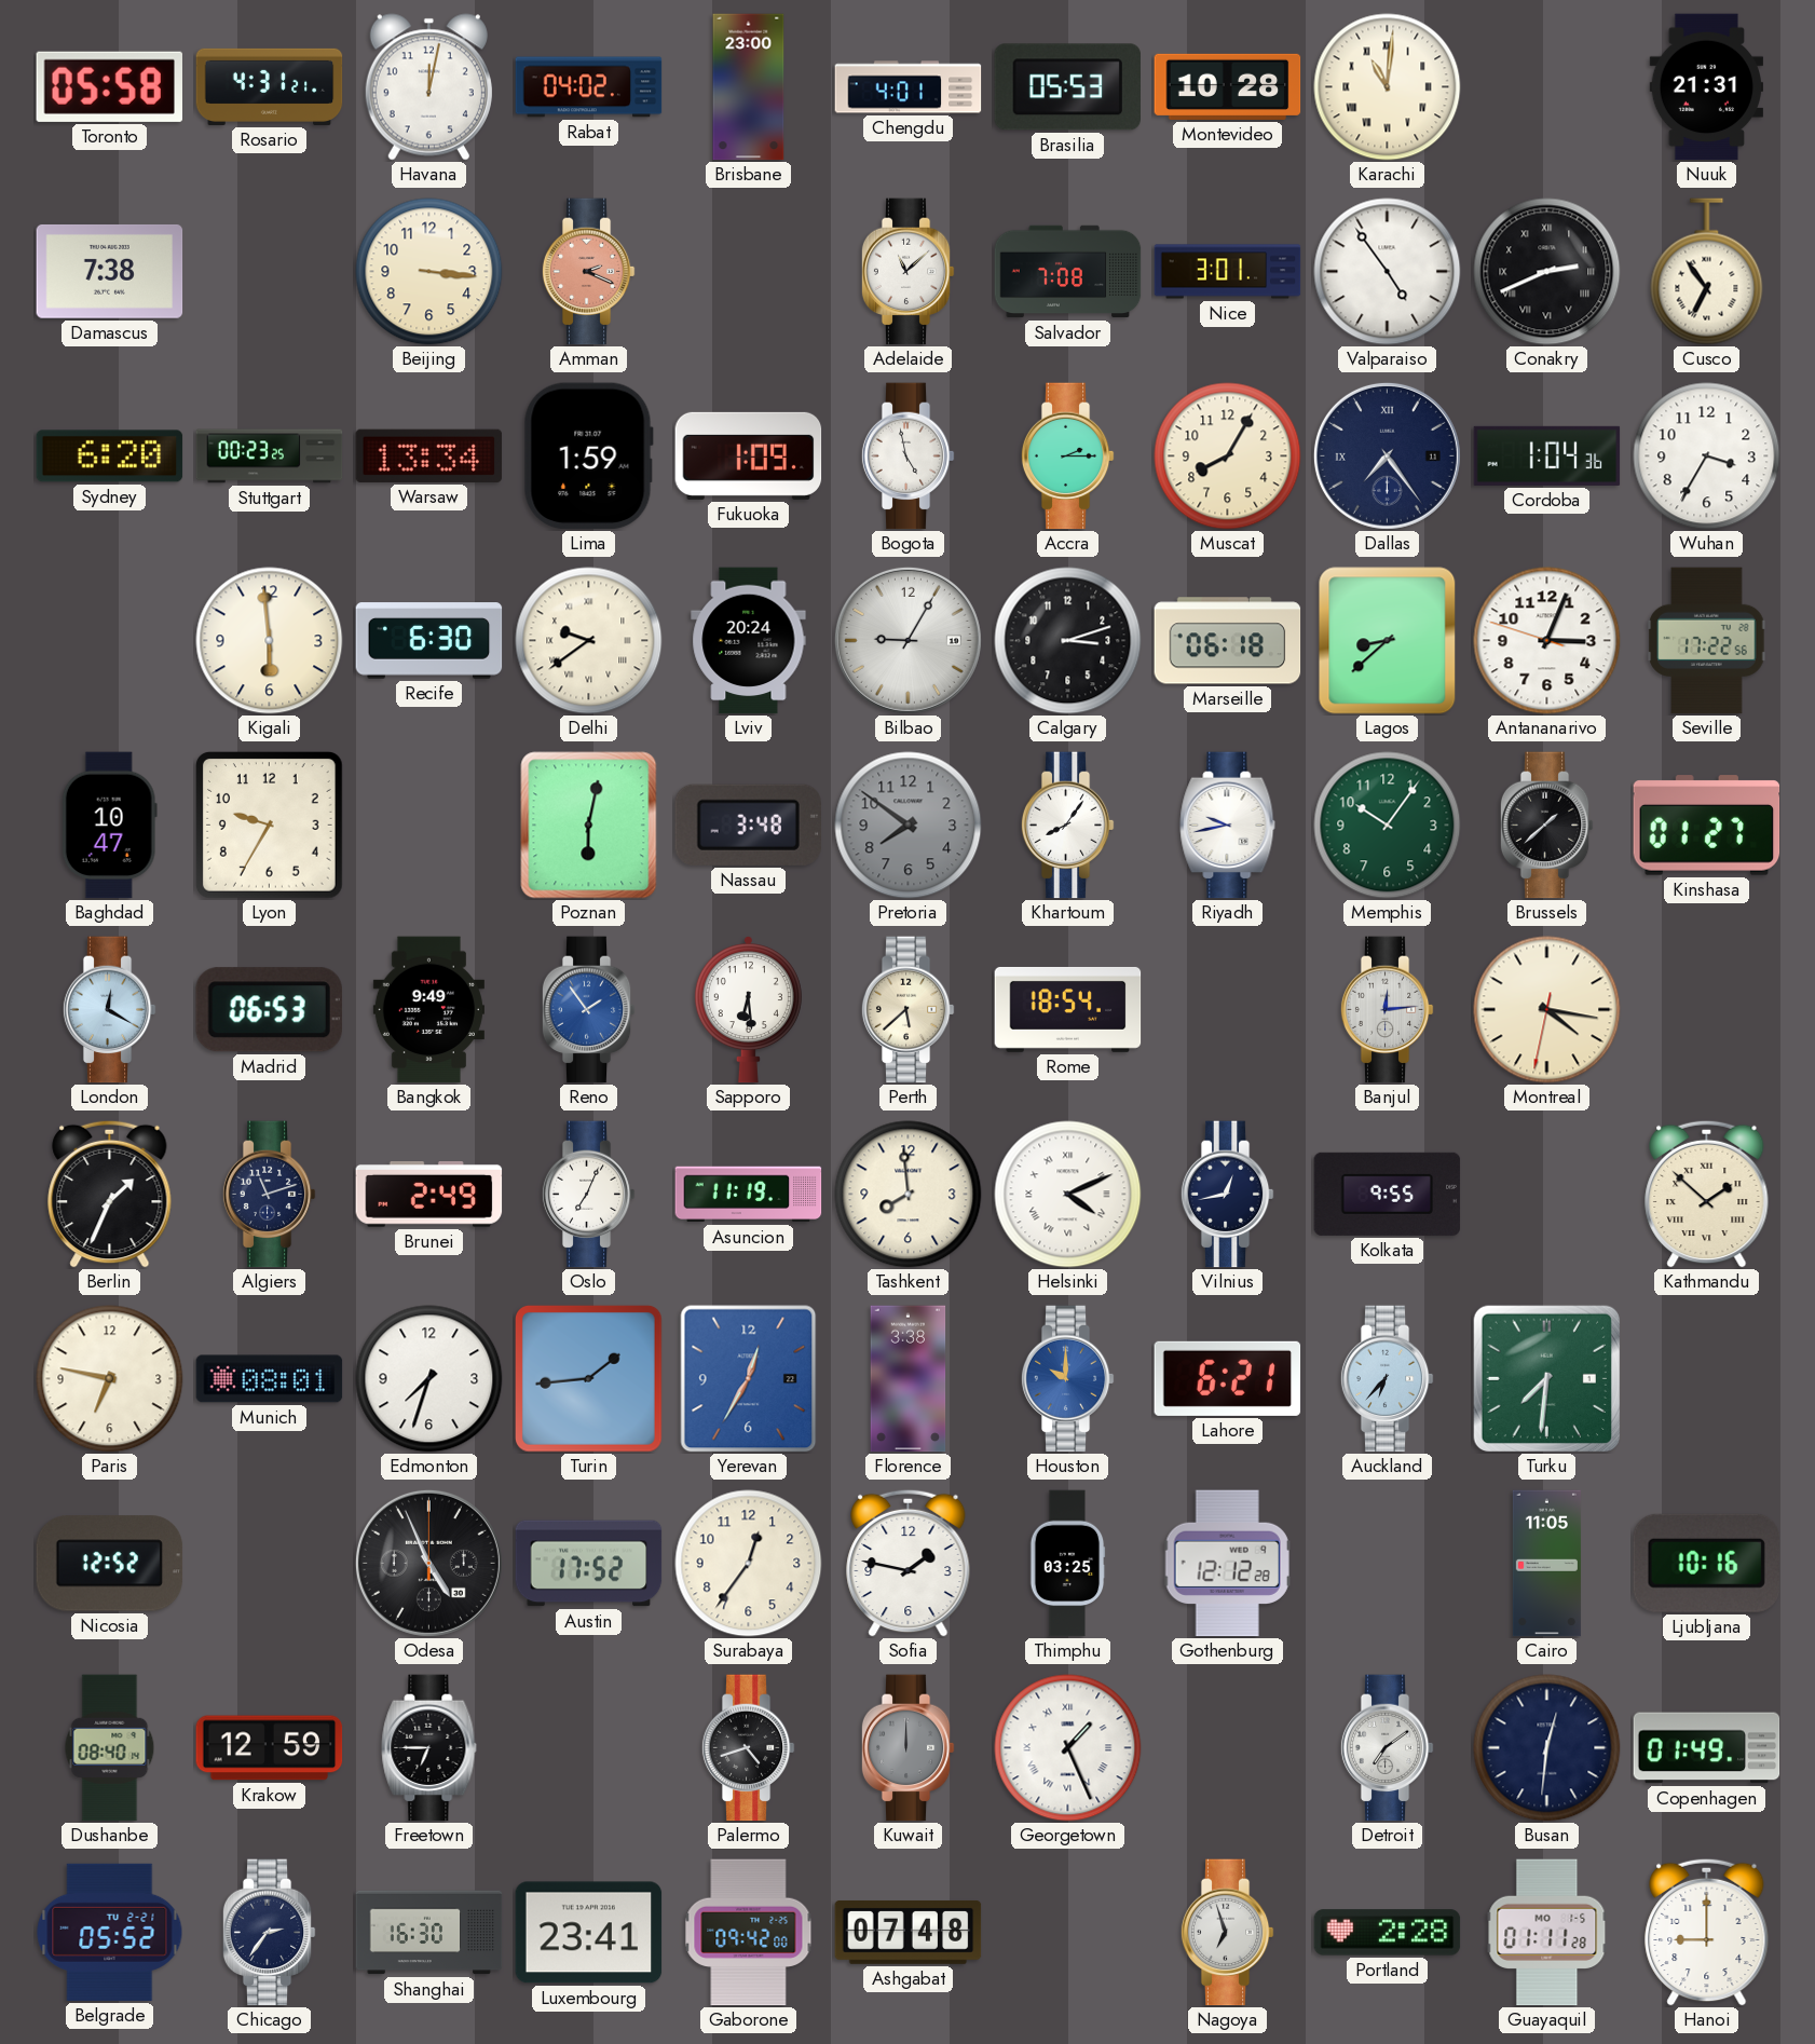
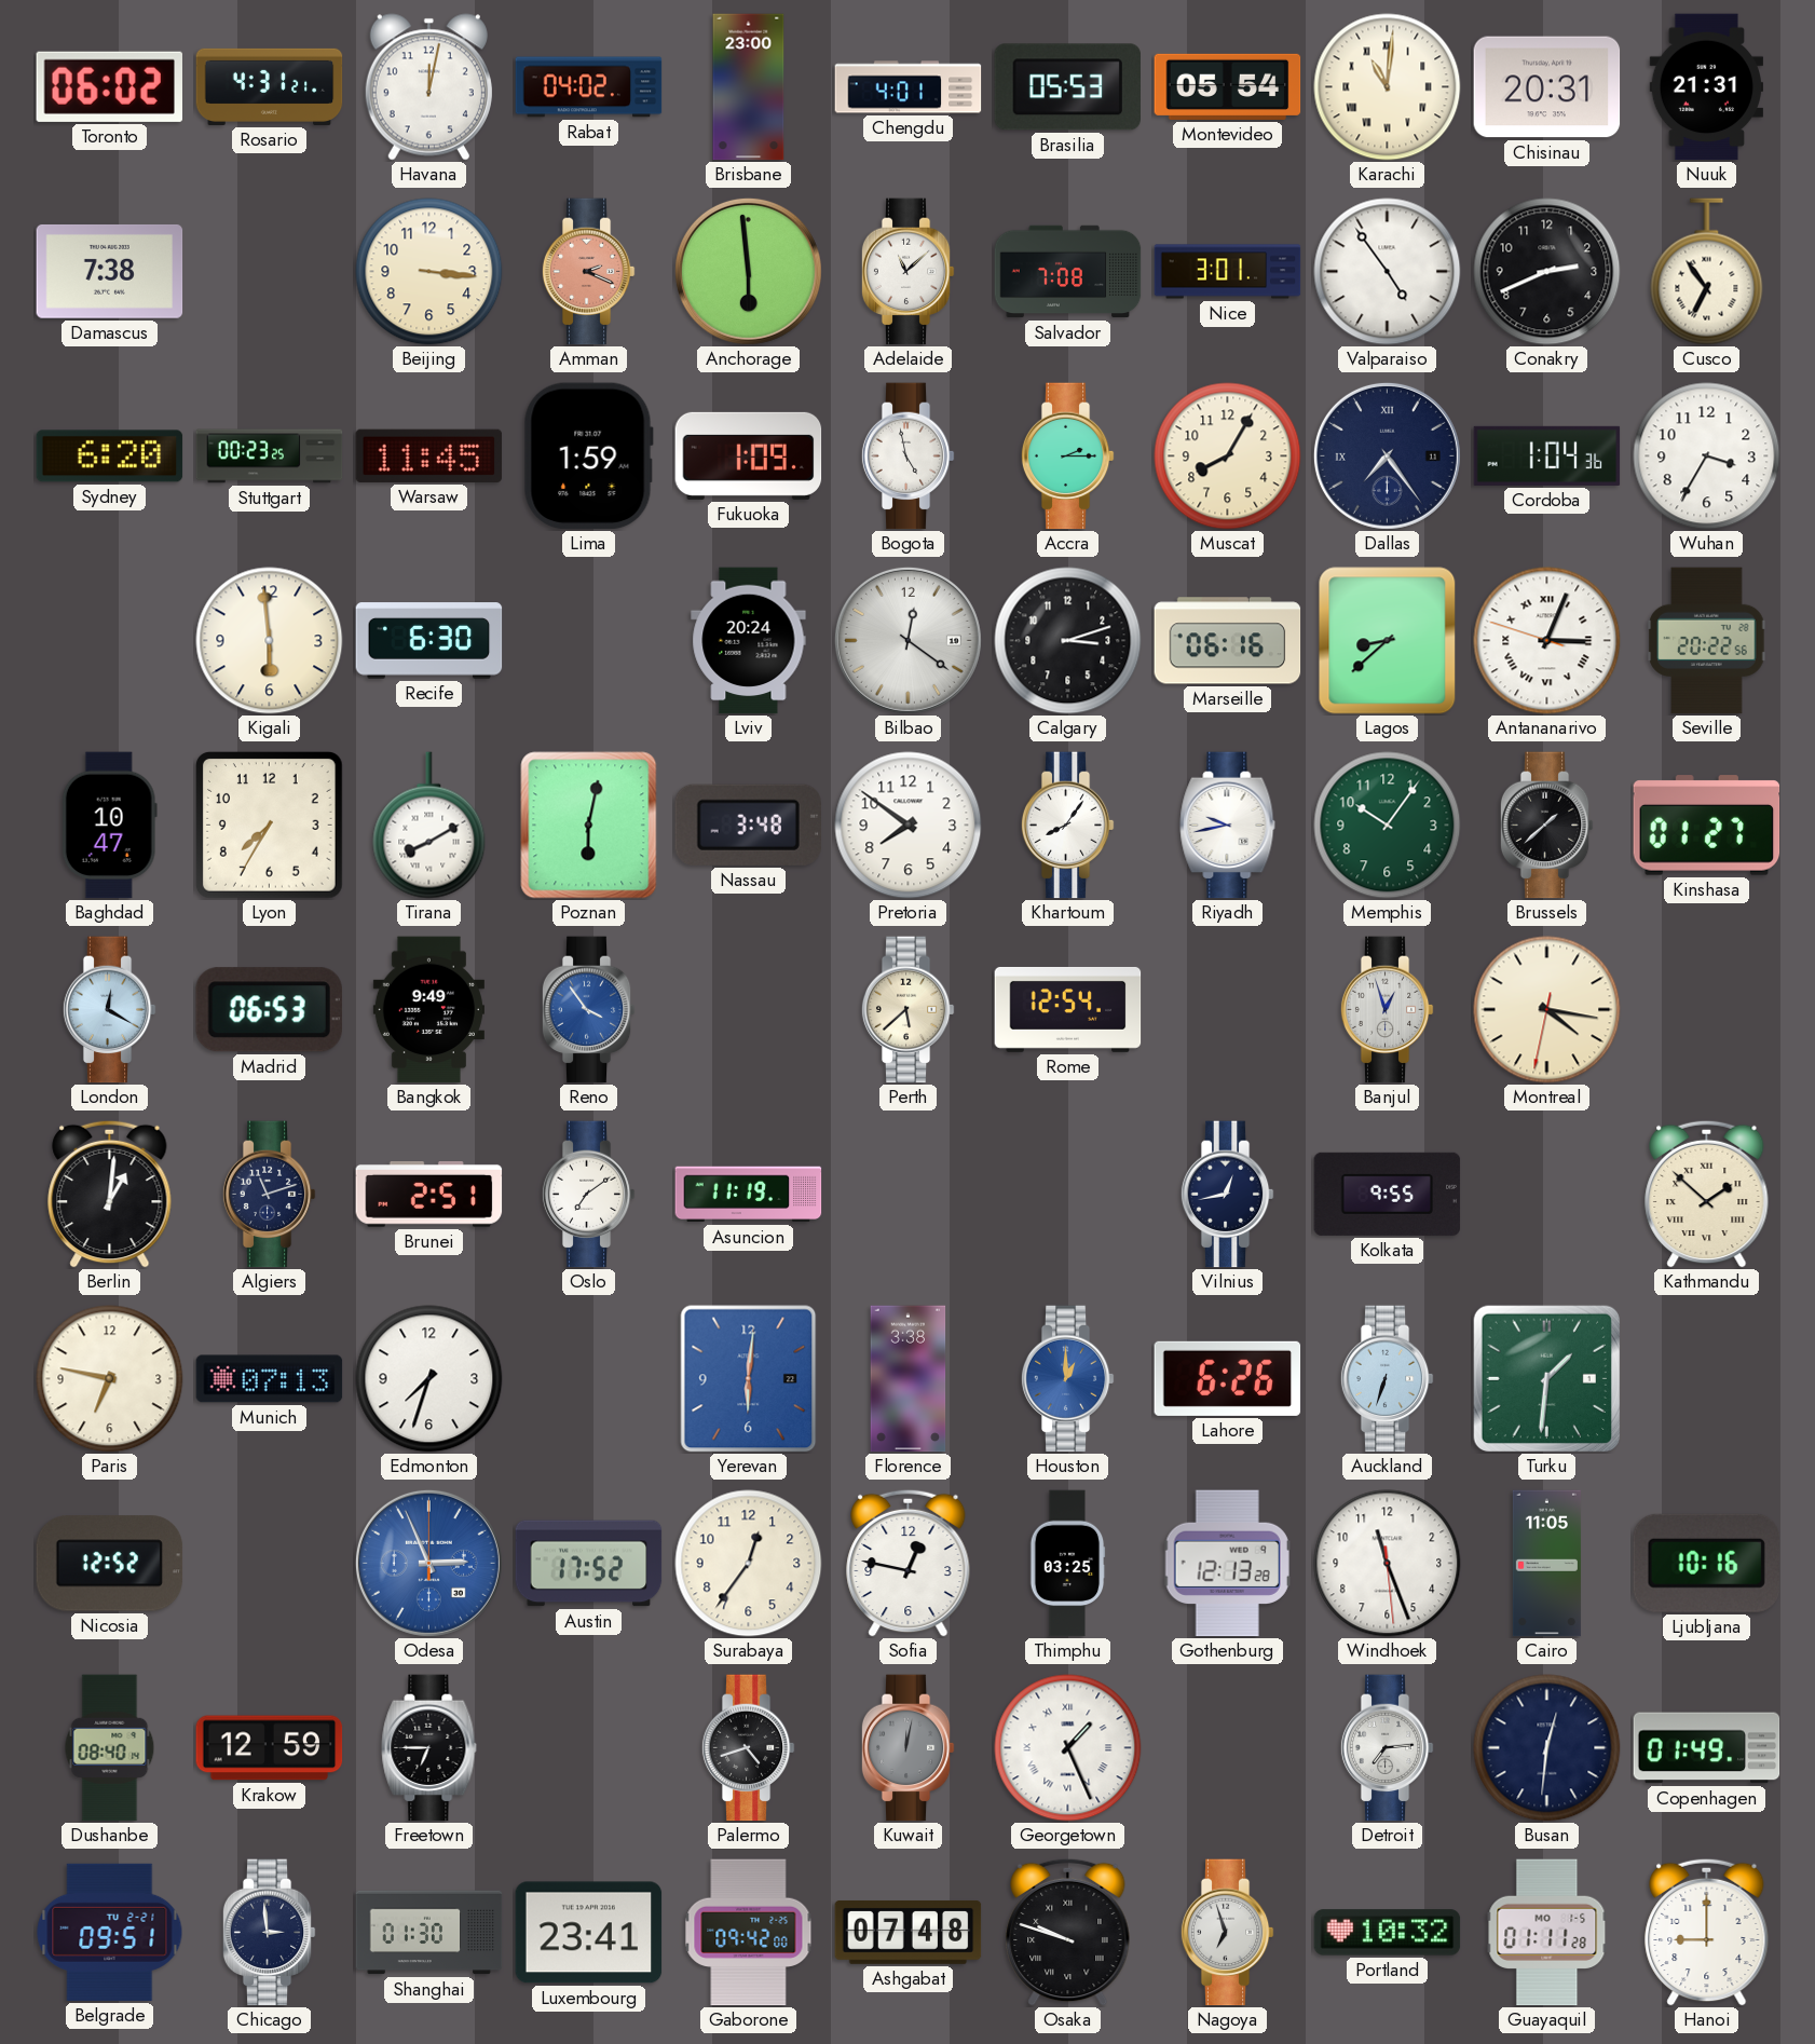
Toronto: 05:58 -> 06:02
Montevideo: 10:28 -> 05:54
Chisinau: none -> 20:31
Anchorage: none -> 5:59
Conakry numerals: Roman -> Arabic
Warsaw: 13:34 -> 11:45
Delhi: 9:39 -> none
Bilbao: 9:05 -> 12:21
Marseille: 06:18 -> 06:16
Antananarivo numerals: Arabic -> Roman
Seville: 17:22 -> 20:22
Lyon: 9:35 -> 7:35
Tirana: none -> 8:10
Pretoria dial: grey -> white
Reno: 1:54 -> 3:54
Sapporo: 6:29 -> none
Rome: 18:54 -> 12:54
Banjul: 12:14 -> 12:57
Berlin: 1:34 -> 1:01
Brunei: 2:49 -> 2:51
Oslo: 7:04 -> 7:09
Tashkent: 7:59 -> none
Helsinki: 4:11 -> none
Munich: 08:01 -> 07:13
Turin: 1:44 -> none
Yerevan: 12:35 -> 6:01
Houston: 10:00 -> 1:00
Lahore: 6:21 -> 6:26
Auckland: 6:37 -> 6:33
Turku: 7:31 -> 1:31
Odesa: 4:56 -> 2:56
Odesa dial: black -> blue
Sofia: 1:47 -> 12:47
Gothenburg: 12:12 -> 12:13
Windhoek: none -> 11:26
Kuwait: 12:00 -> 12:02
Detroit: 7:09 -> 7:14
Belgrade: 05:52 -> 09:51
Chicago: 2:36 -> 2:59
Shanghai: 16:30 -> 01:30
Osaka: none -> 9:48
Portland: 2:28 -> 10:32
